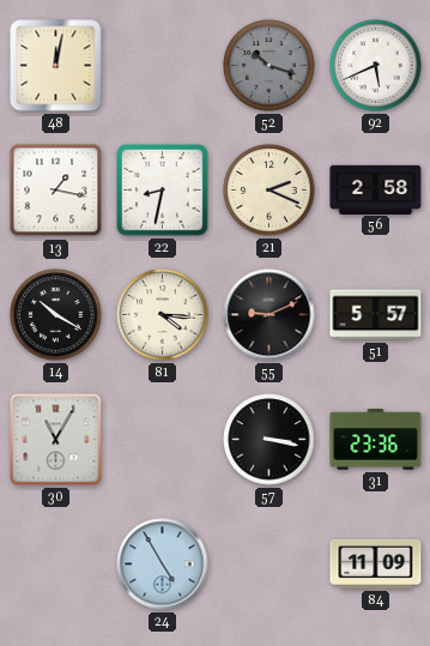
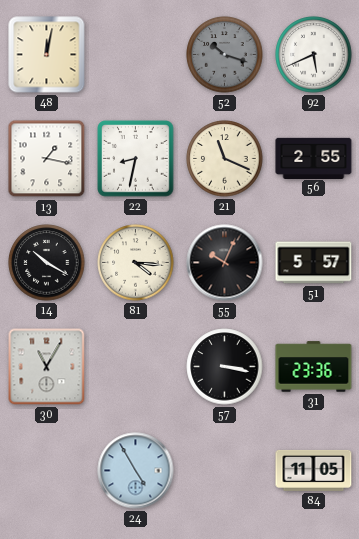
21: 2:19 -> 11:19
56: 2:58 -> 2:55
55: 9:11 -> 10:04
84: 11:09 -> 11:05
